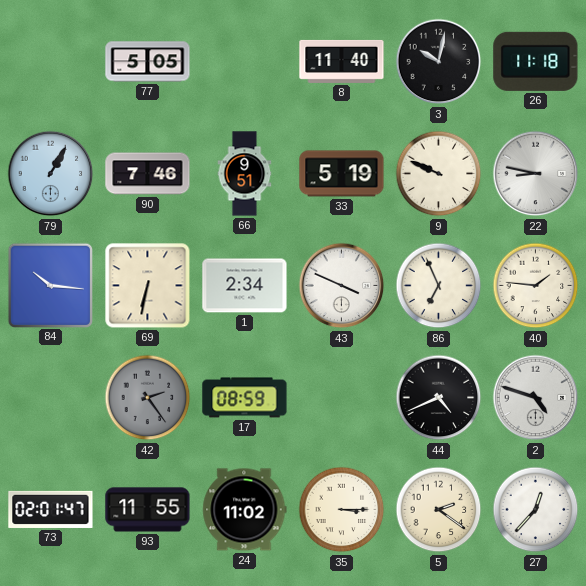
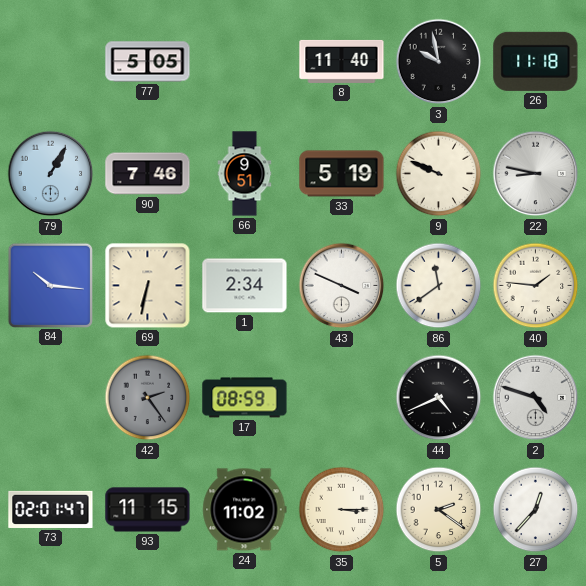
3: 10:02 -> 9:58
86: 6:56 -> 11:39
93: 11:55 -> 11:15
